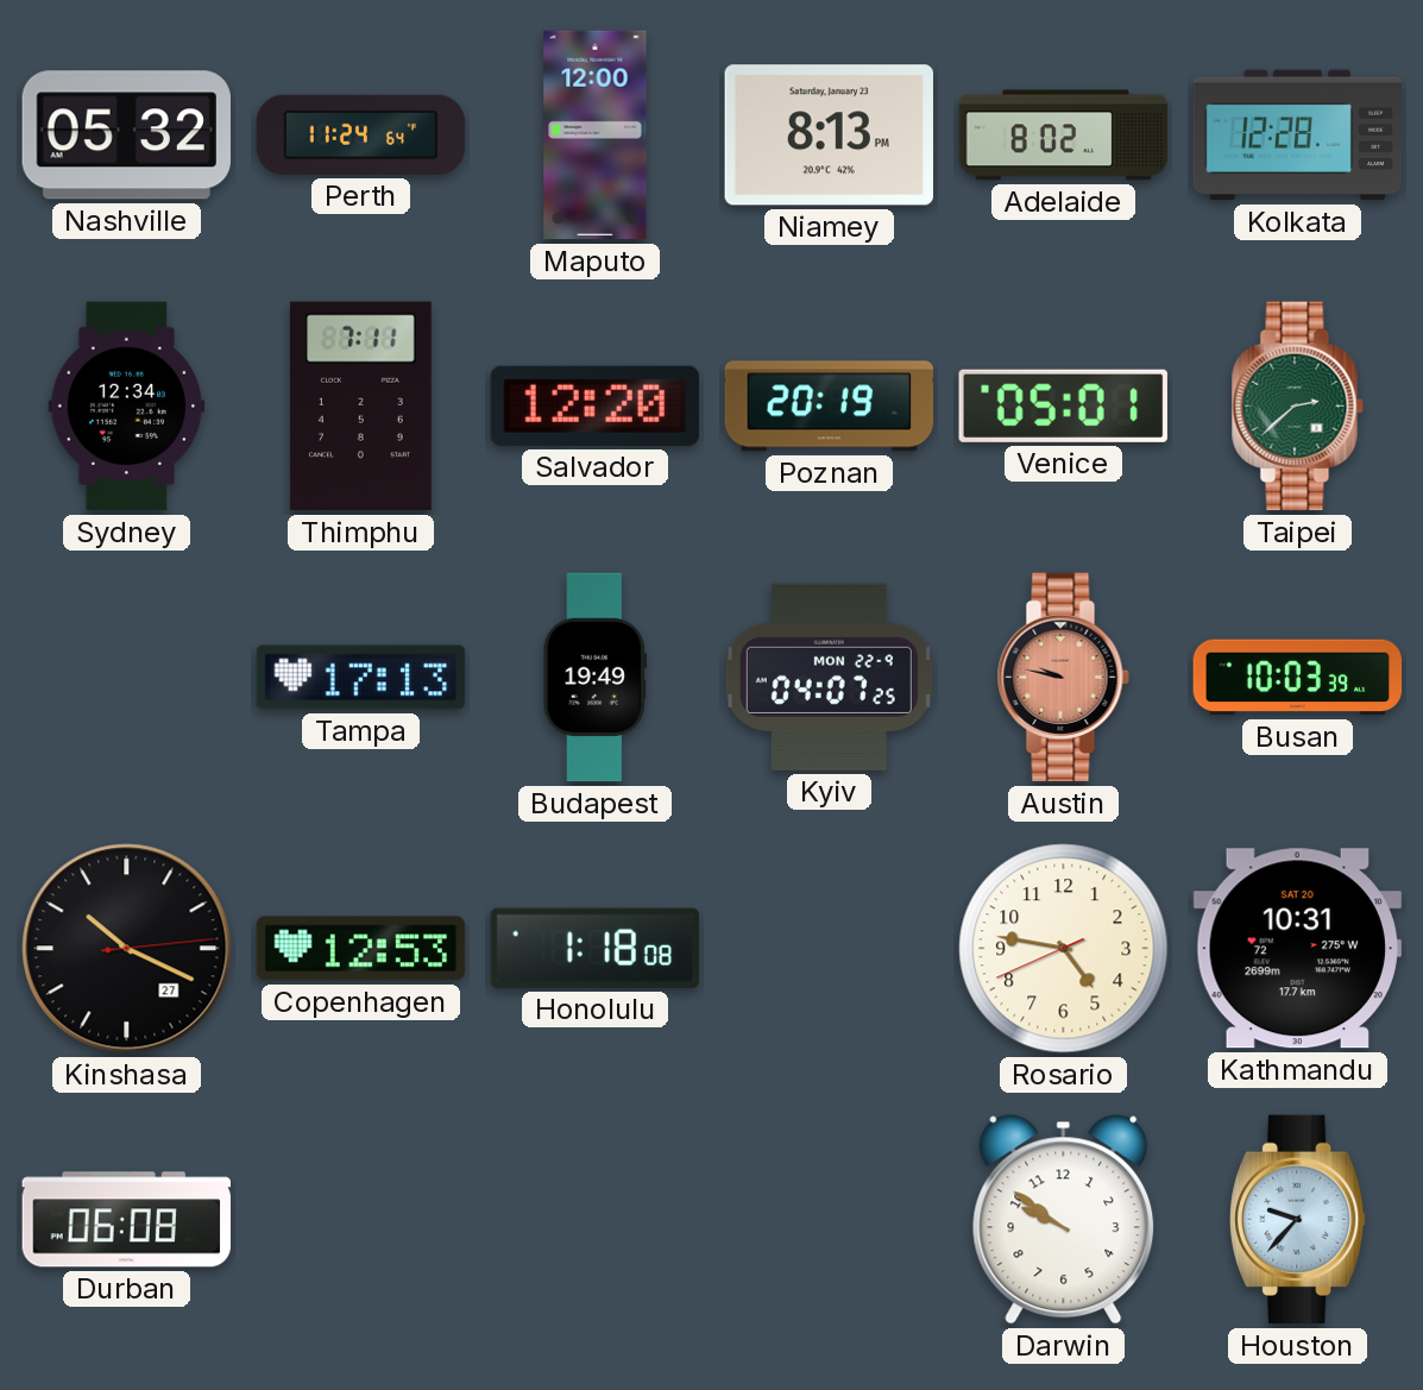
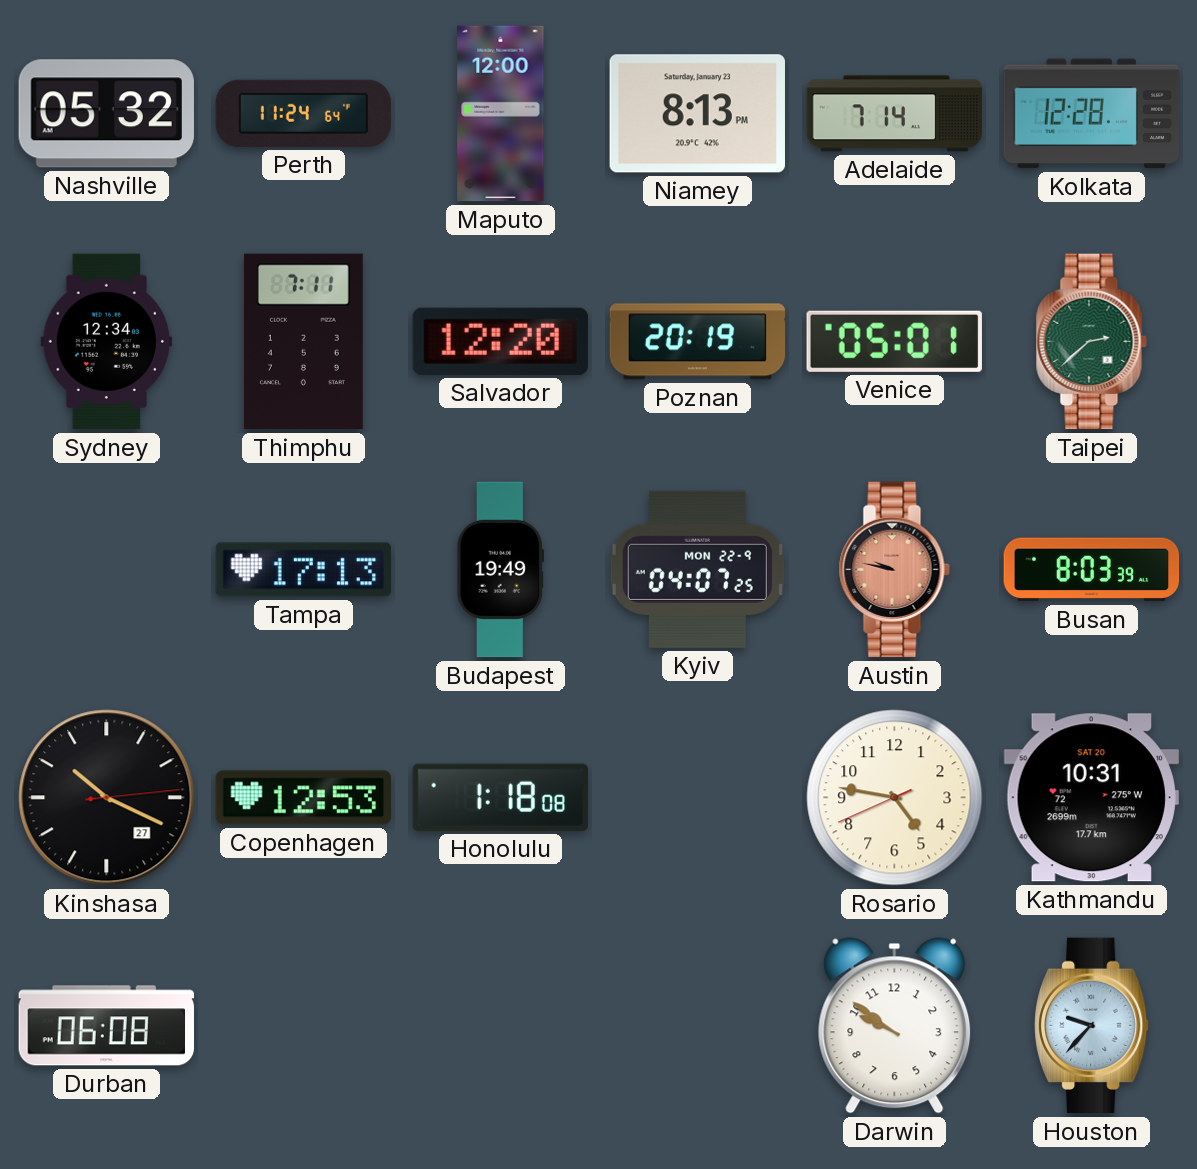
Adelaide: 8:02 -> 7:14
Busan: 10:03 -> 8:03
